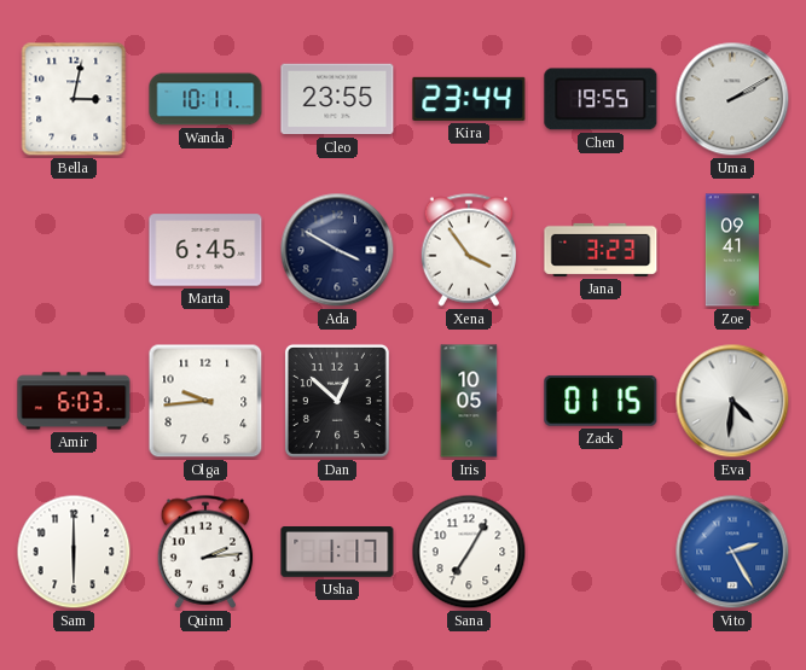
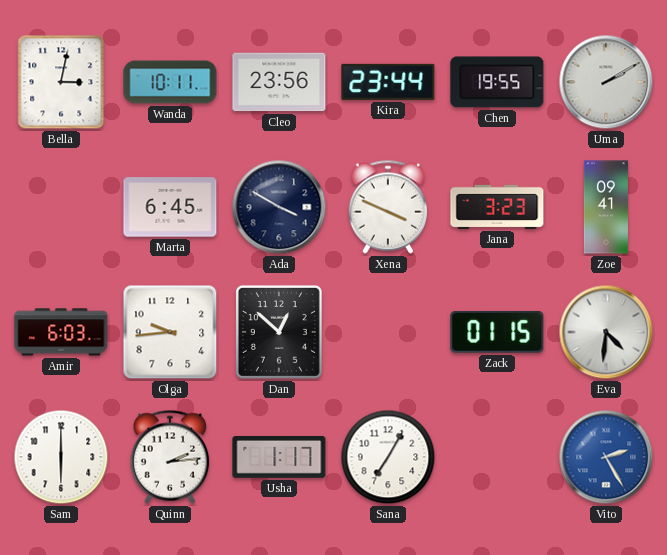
Cleo: 23:55 -> 23:56
Xena: 3:54 -> 3:49
Iris: 10:05 -> none
